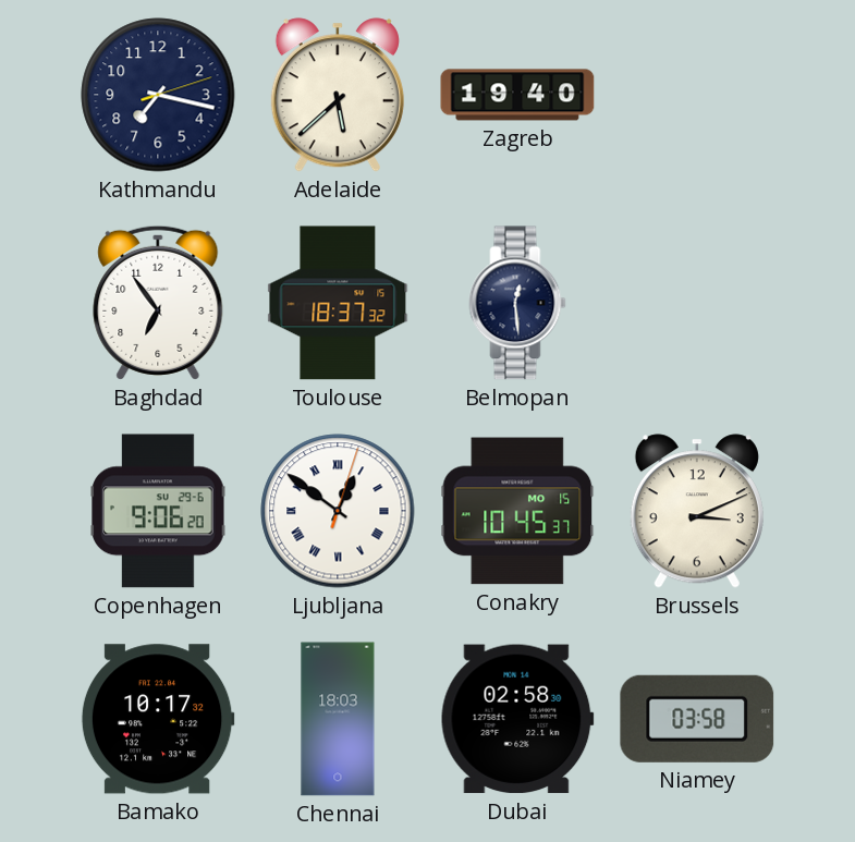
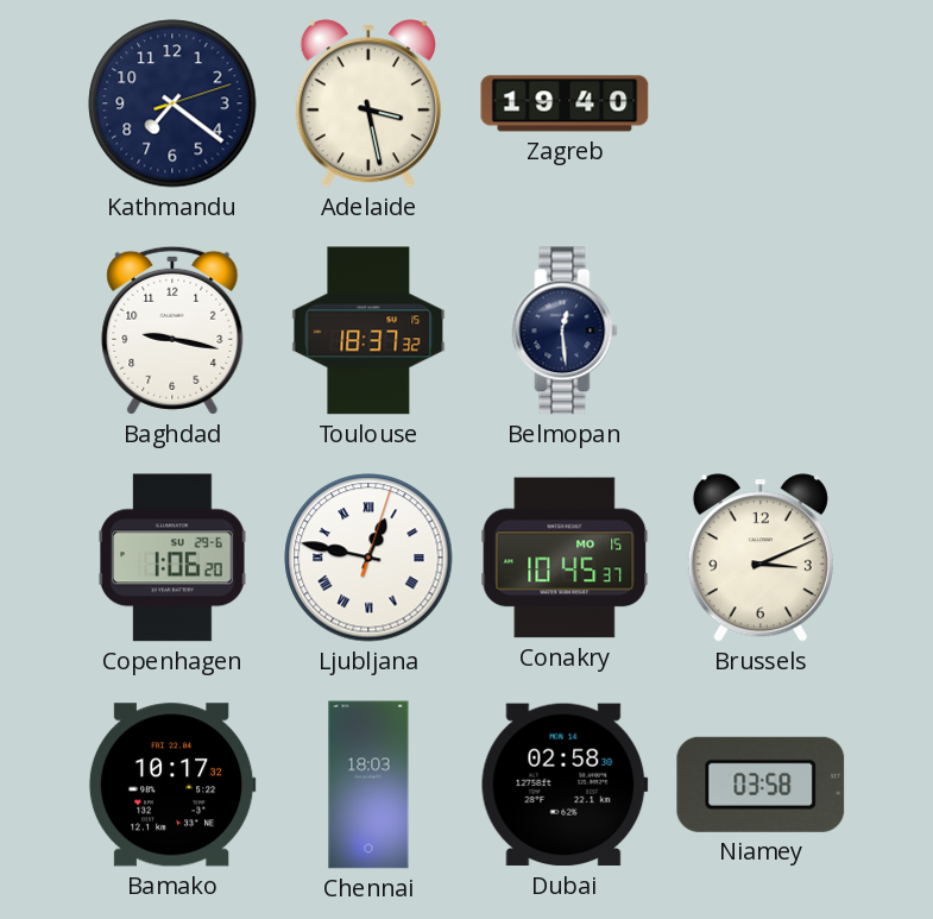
Kathmandu: 7:17 -> 7:21
Adelaide: 5:38 -> 3:28
Baghdad: 6:54 -> 9:17
Copenhagen: 9:06 -> 1:06
Ljubljana: 12:51 -> 12:47
